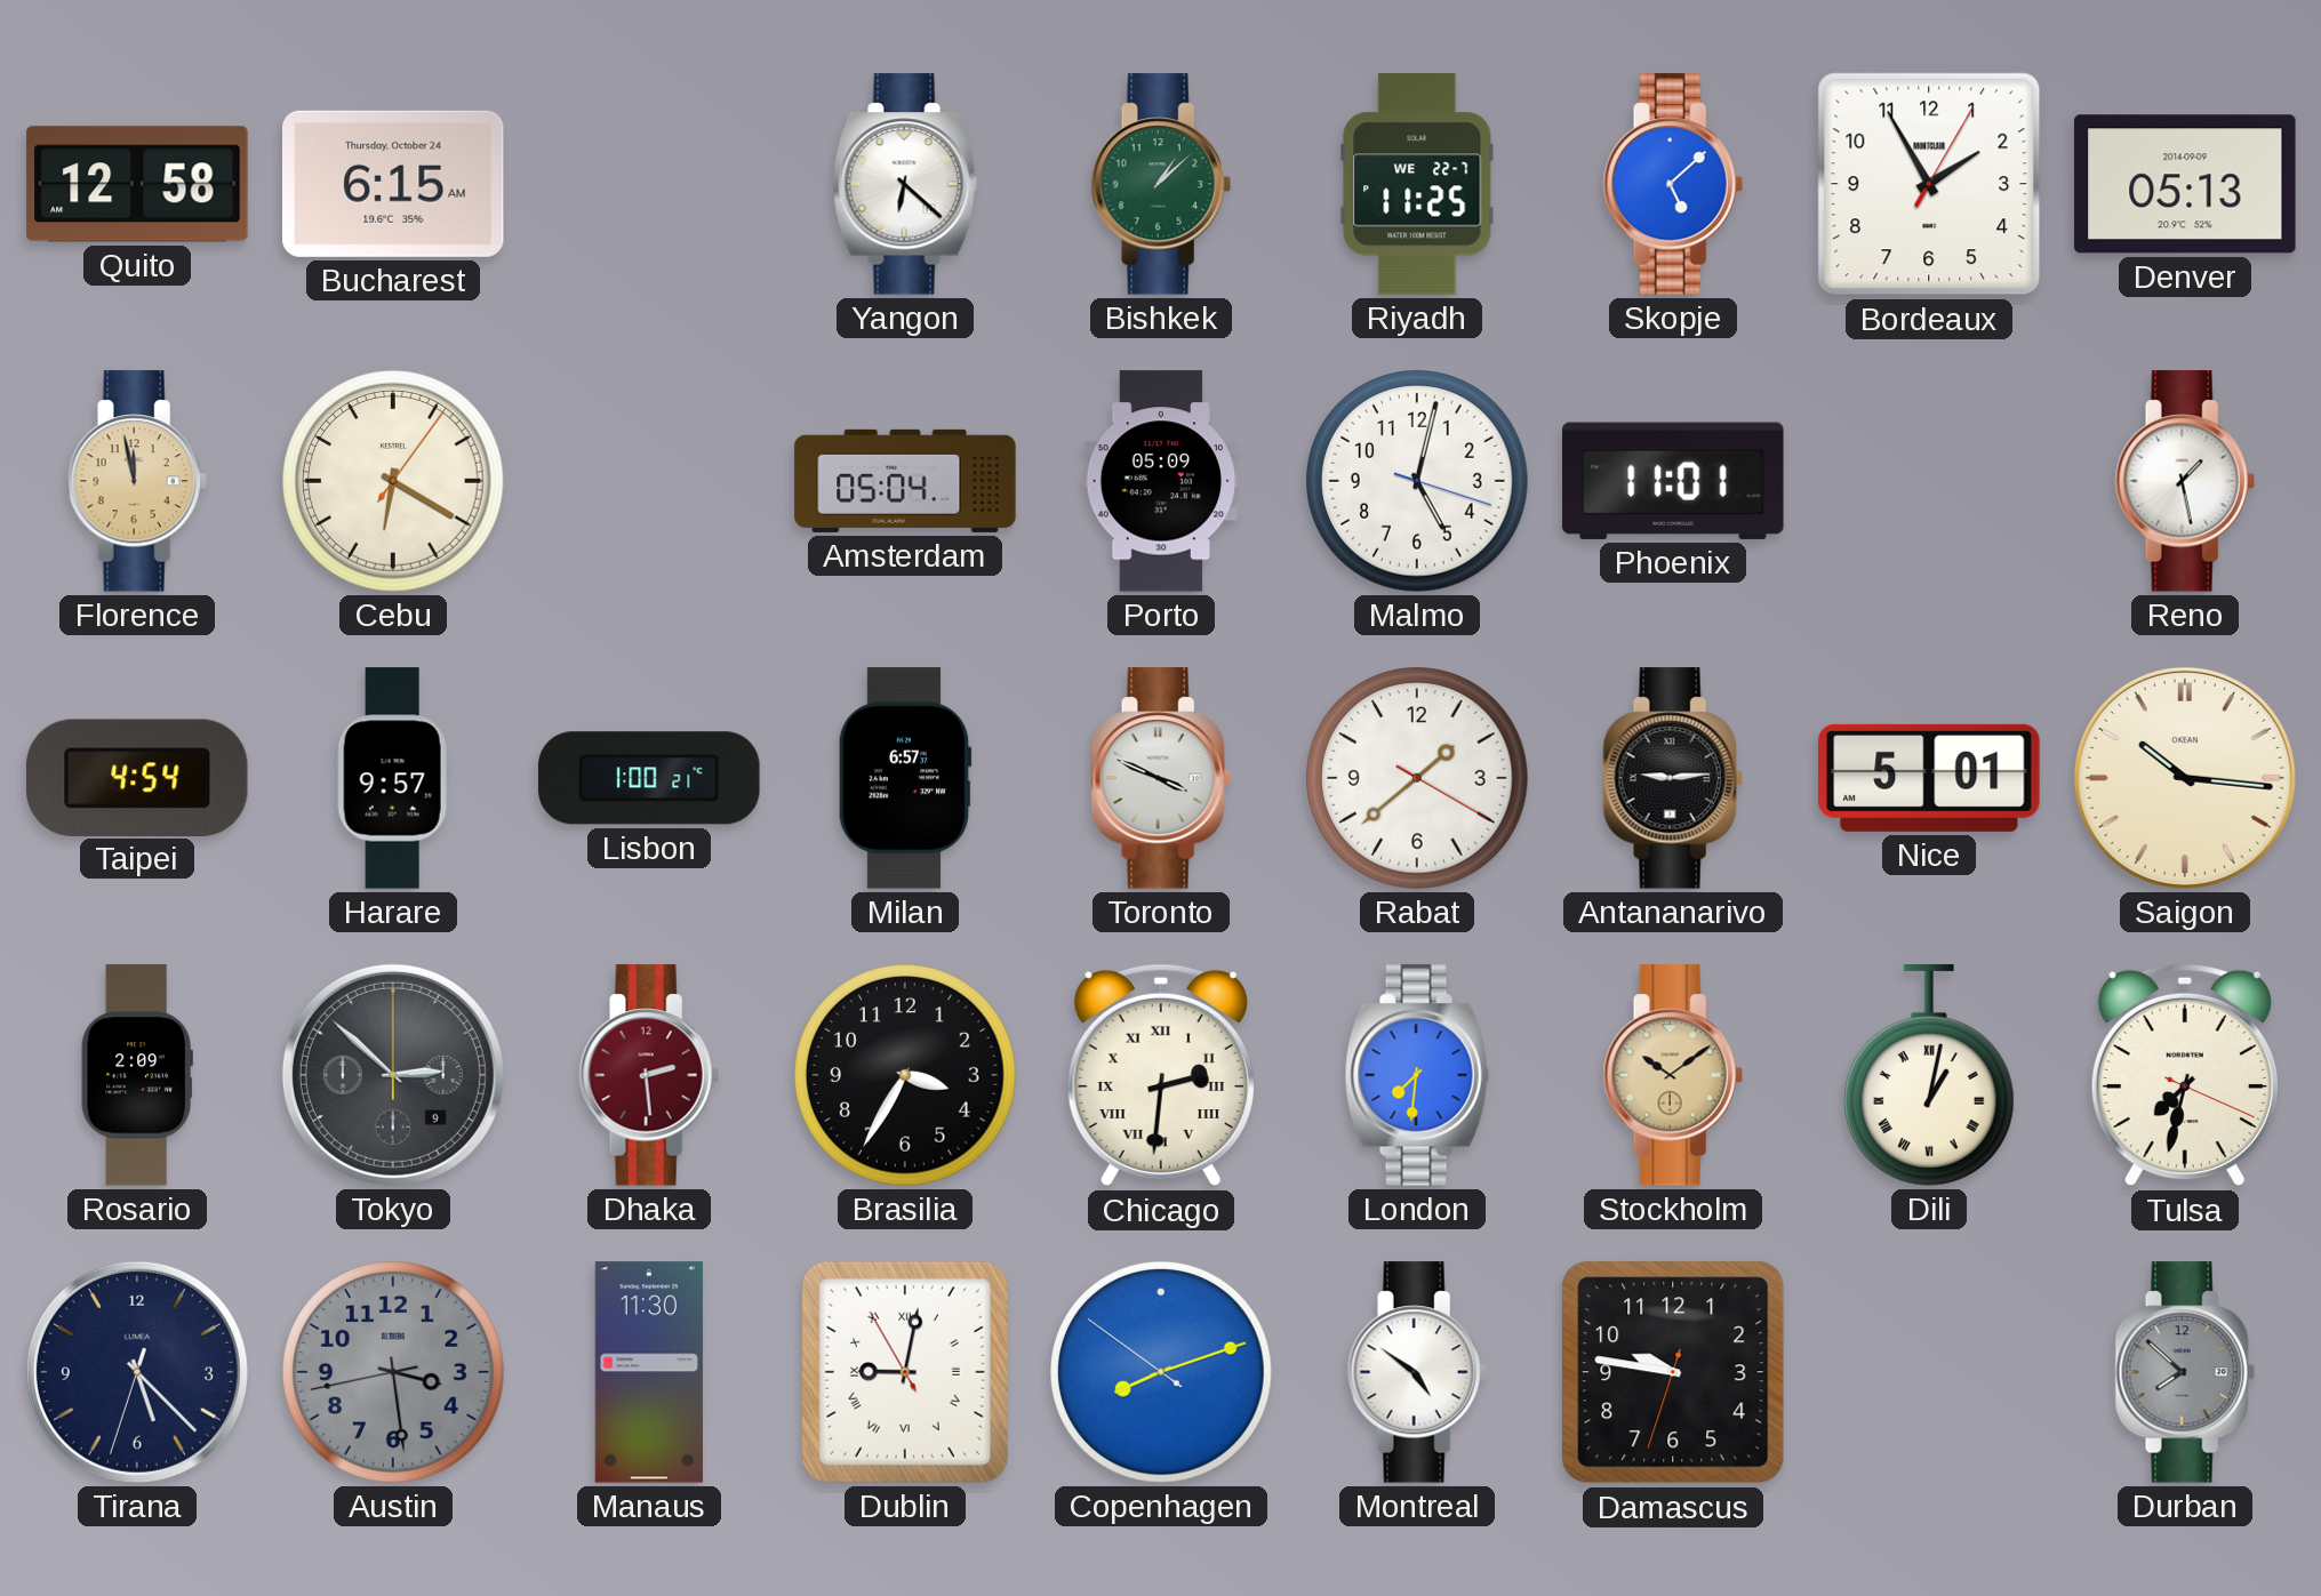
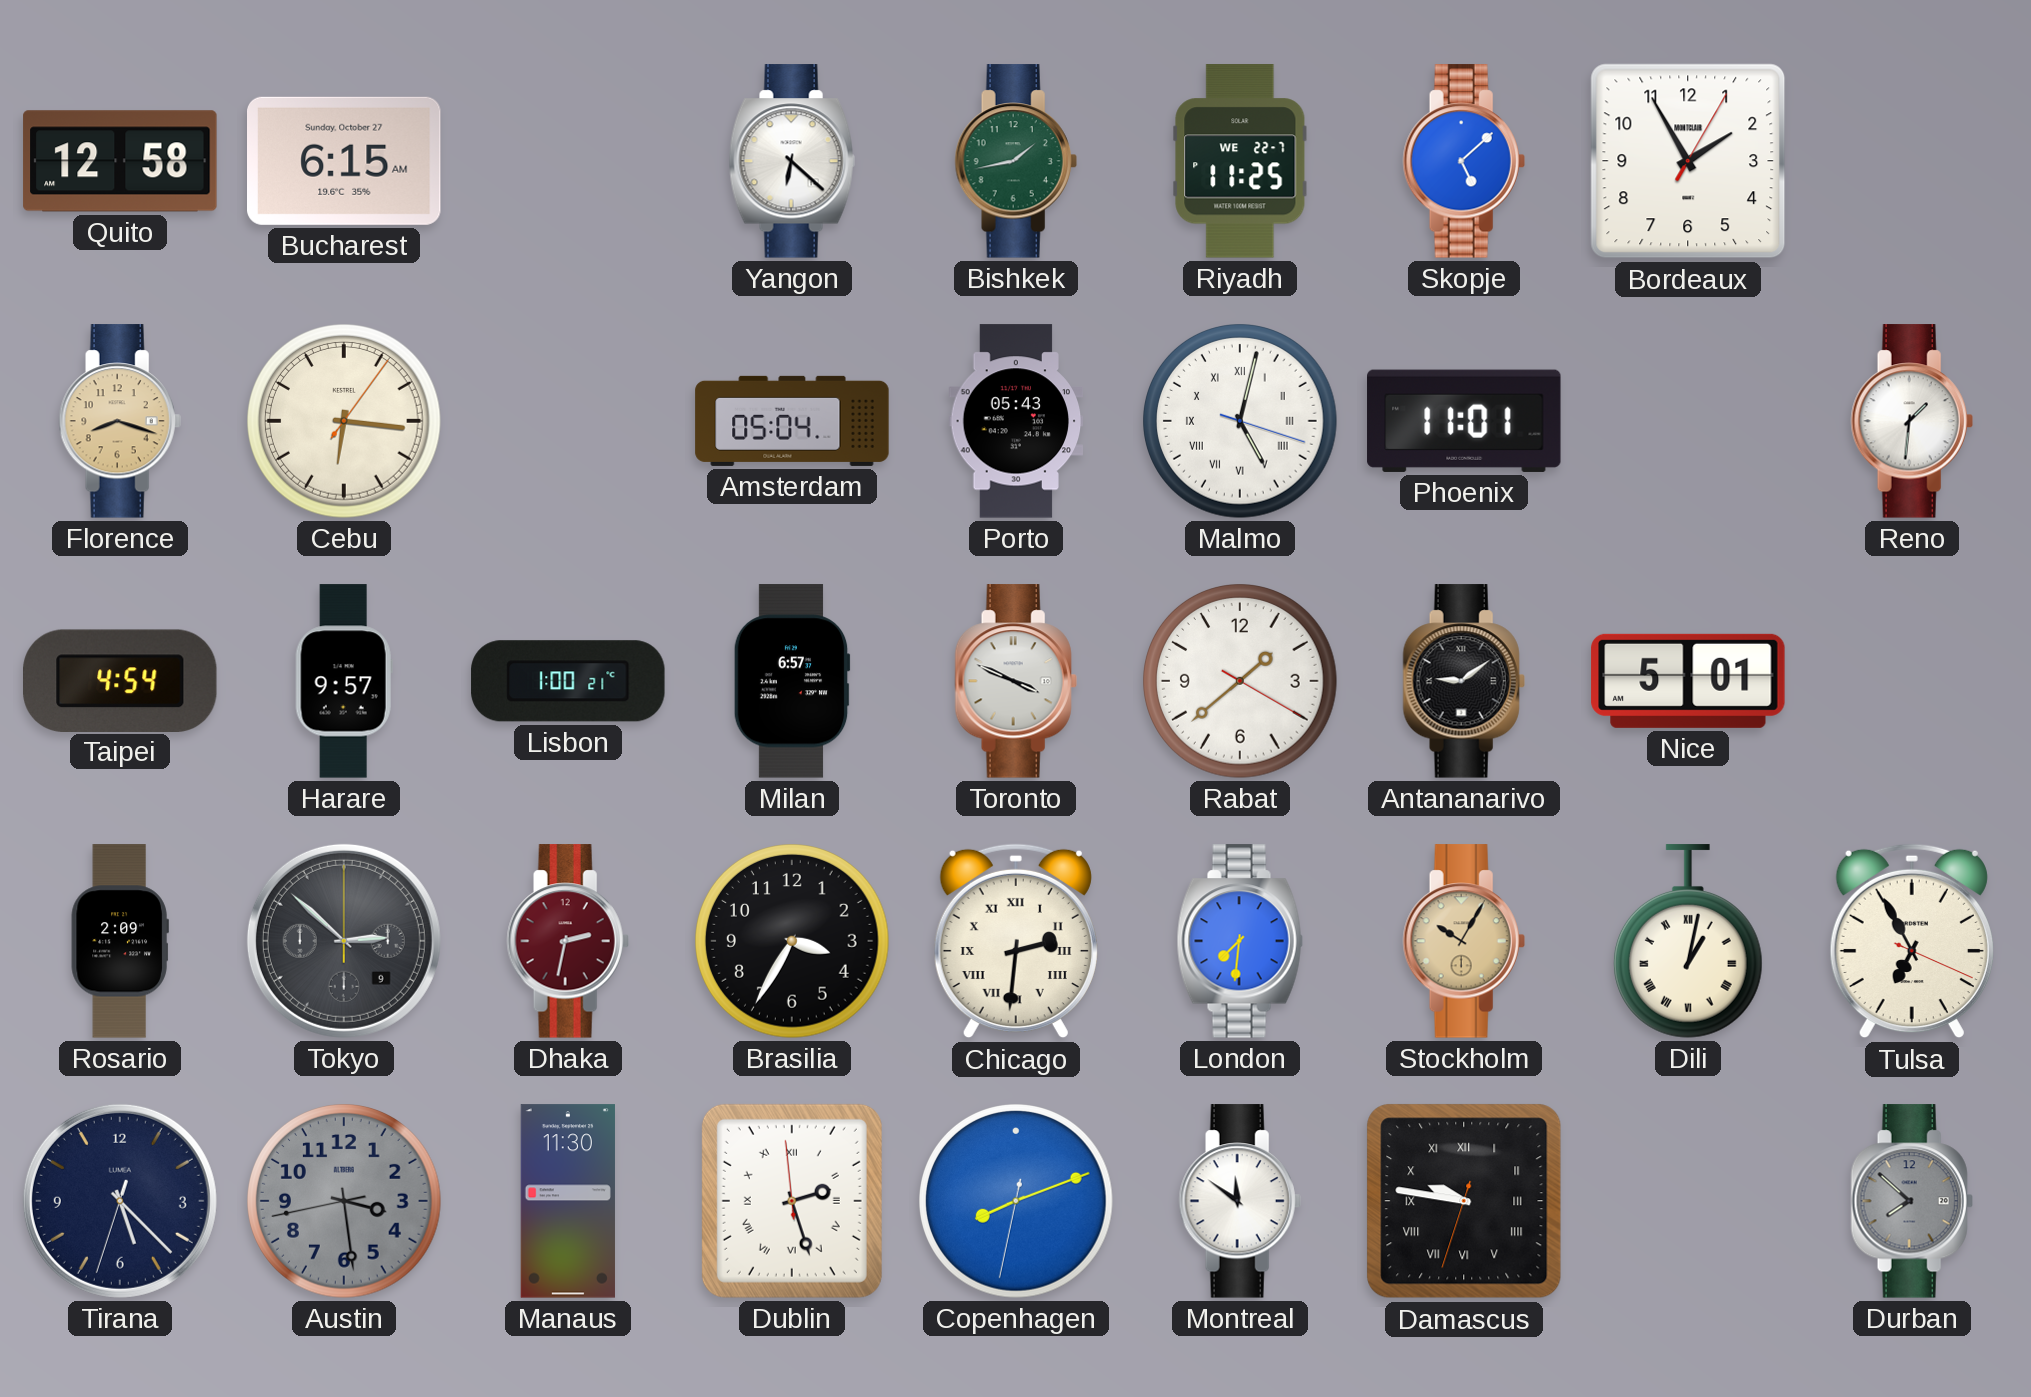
Bucharest date: Thursday, October 24 -> Sunday, October 27
Bishkek: 1:08 -> 1:43
Denver: 05:13 -> none
Florence: 11:58 -> 8:18
Cebu: 6:20 -> 6:16
Porto: 05:09 -> 05:43
Malmo numerals: Arabic -> Roman
Reno: 1:28 -> 1:31
Antananarivo: 9:14 -> 9:09
Saigon: 10:16 -> none
Dhaka: 2:29 -> 2:32
Stockholm: 10:09 -> 10:05
Tulsa: 7:32 -> 6:55
Dublin: 9:01 -> 2:26
Copenhagen: 8:11:51 -> 8:11:32
Montreal: 4:51 -> 11:51
Damascus numerals: Arabic -> Roman
